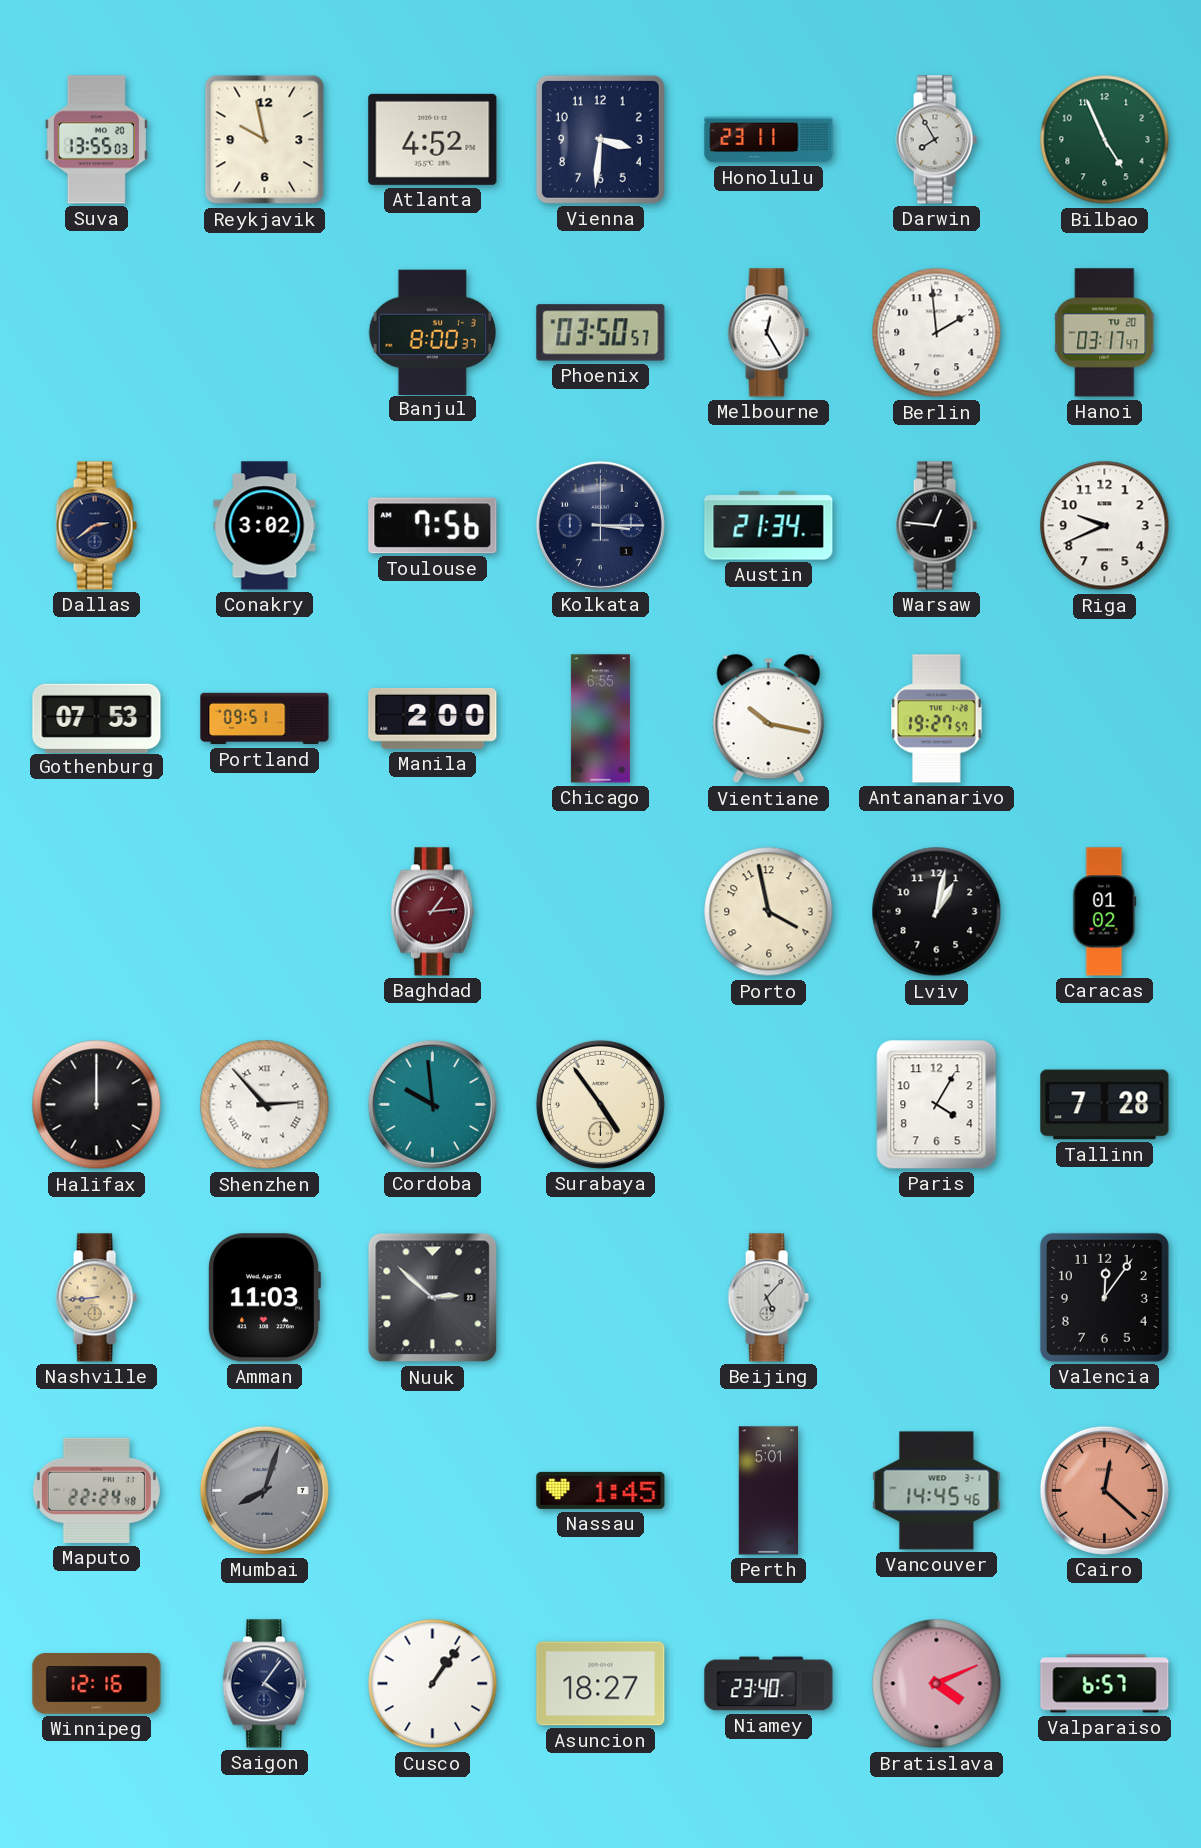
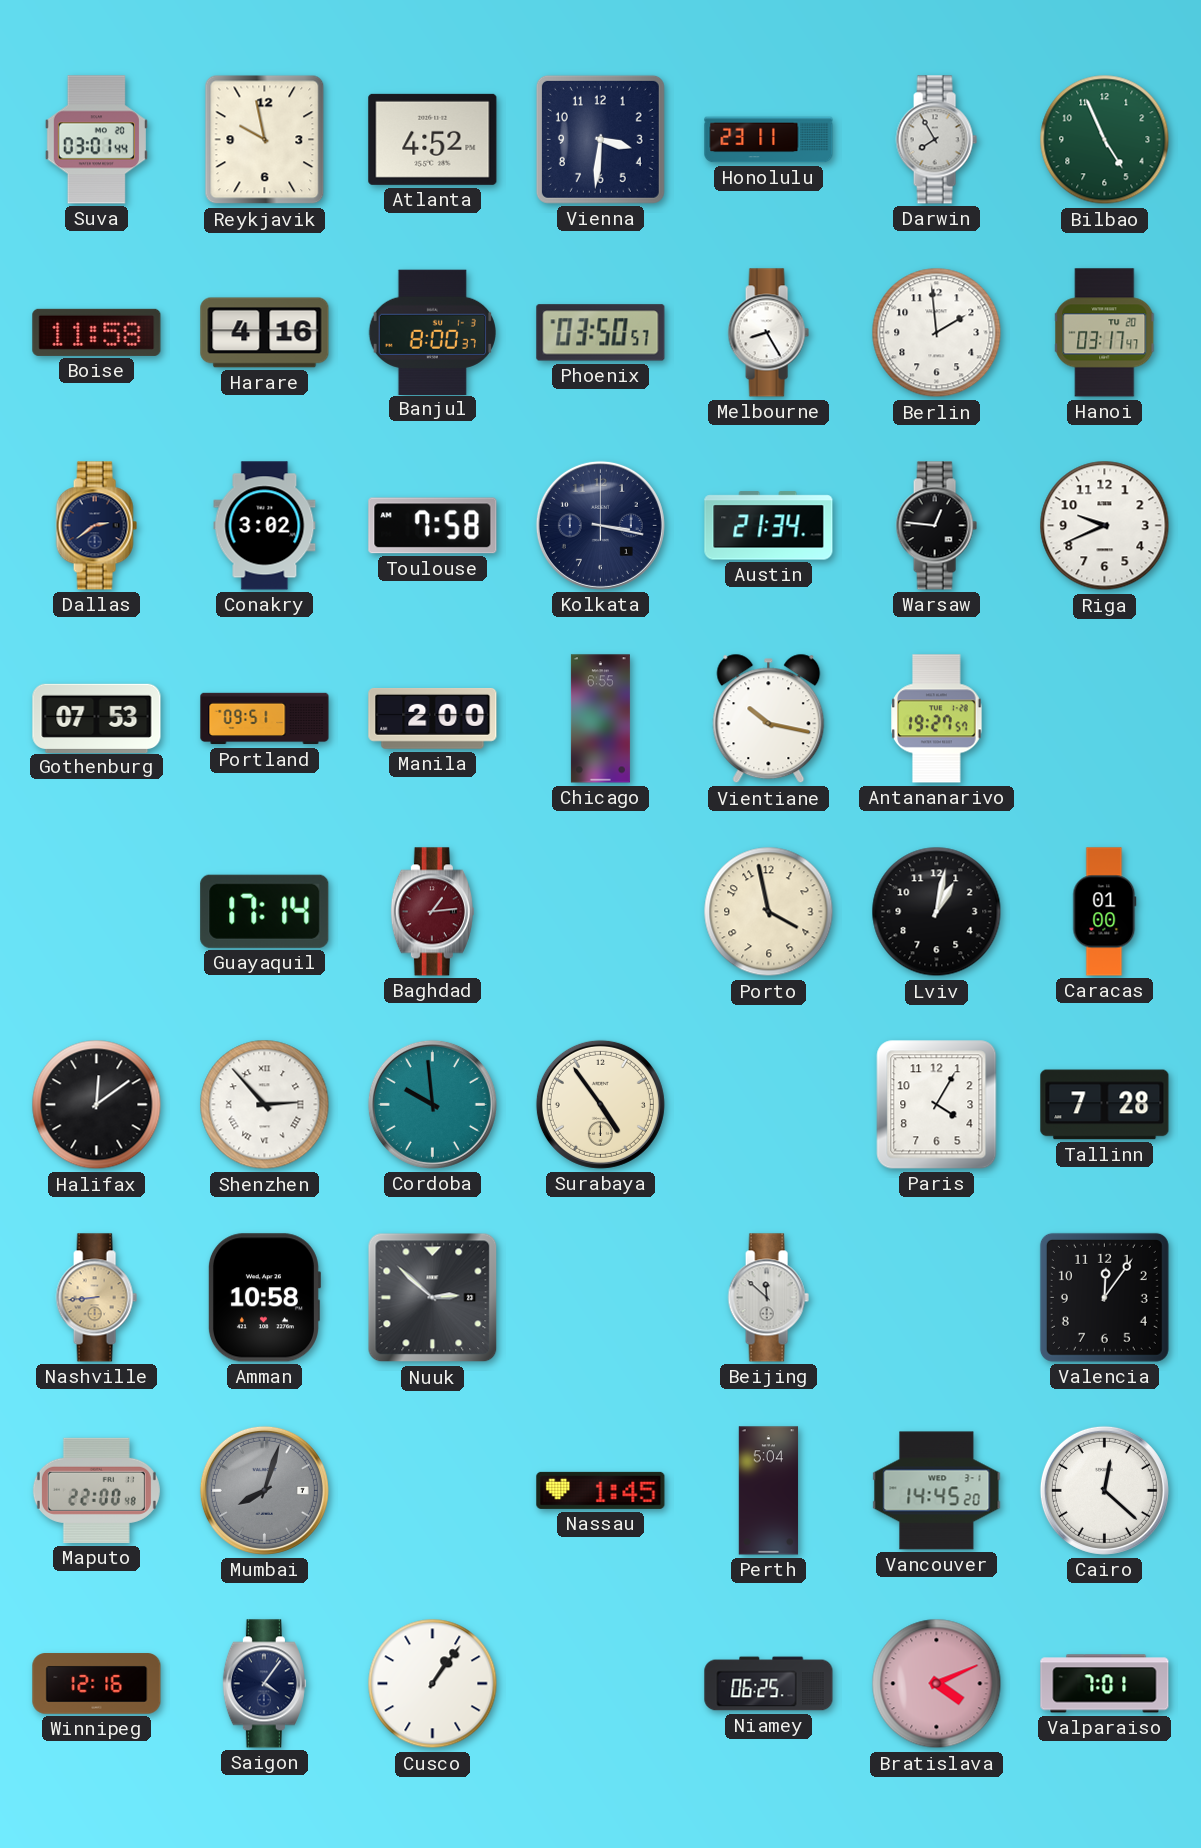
Suva: 13:55 -> 03:01
Boise: none -> 11:58
Harare: none -> 4:16
Melbourne: 12:25 -> 8:25
Toulouse: 7:56 -> 7:58
Kolkata: 3:15 -> 3:17
Guayaquil: none -> 17:14
Caracas: 01:02 -> 01:00
Halifax: 12:00 -> 12:09
Amman: 11:03 -> 10:58
Beijing: 5:07 -> 11:52
Maputo: 22:24 -> 22:00
Perth: 5:01 -> 5:04
Vancouver: 14:45:46 -> 14:45:20
Cairo dial: salmon -> white
Asuncion: 18:27 -> none
Niamey: 23:40 -> 06:25
Valparaiso: 6:57 -> 7:01
